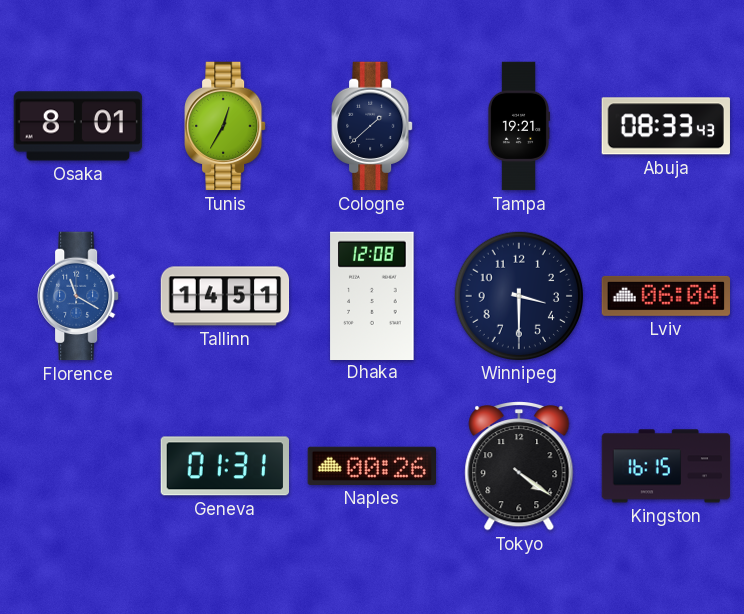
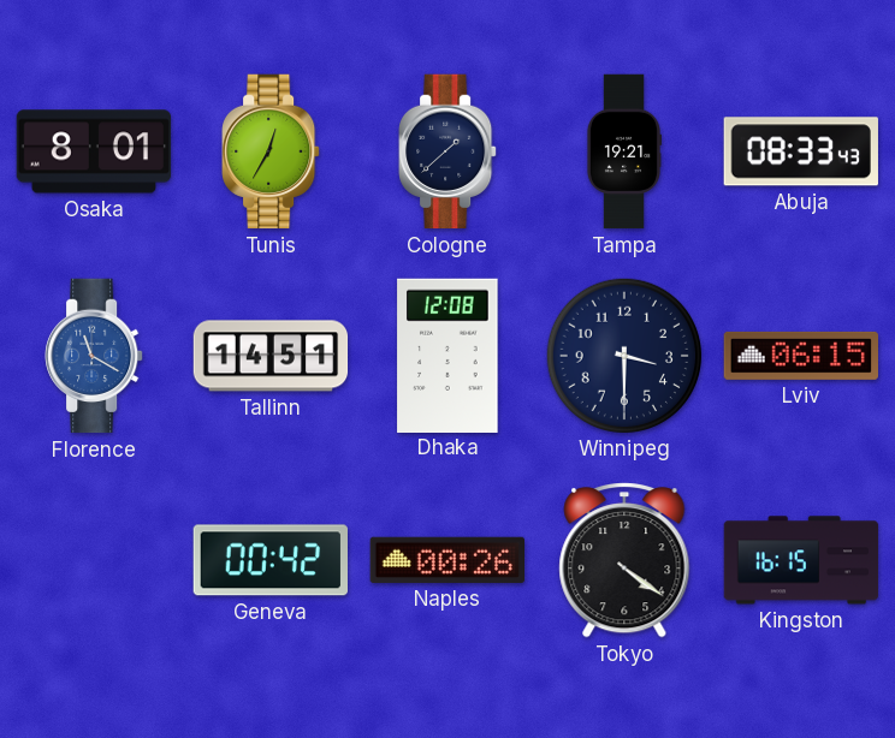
Lviv: 06:04 -> 06:15
Geneva: 01:31 -> 00:42
